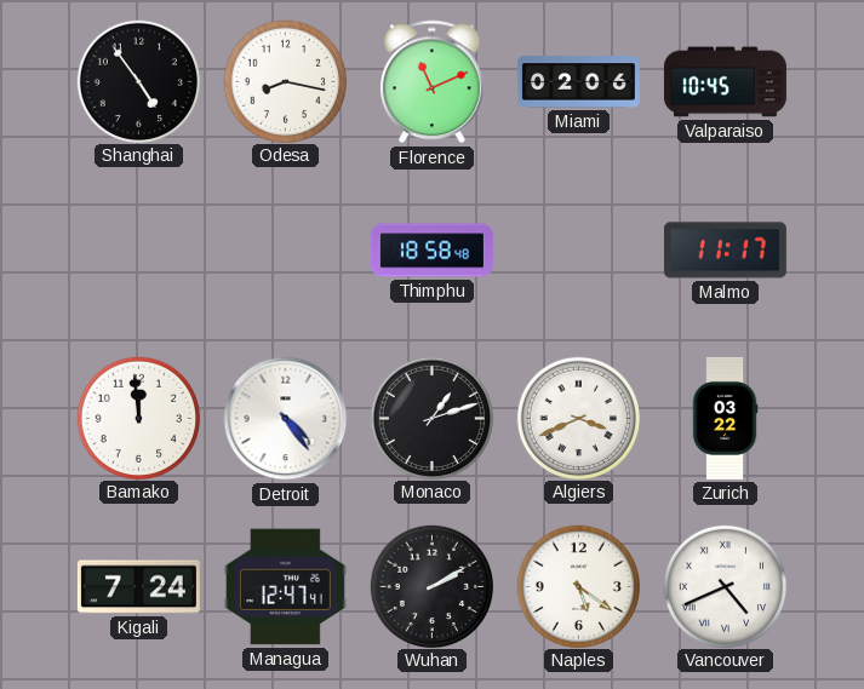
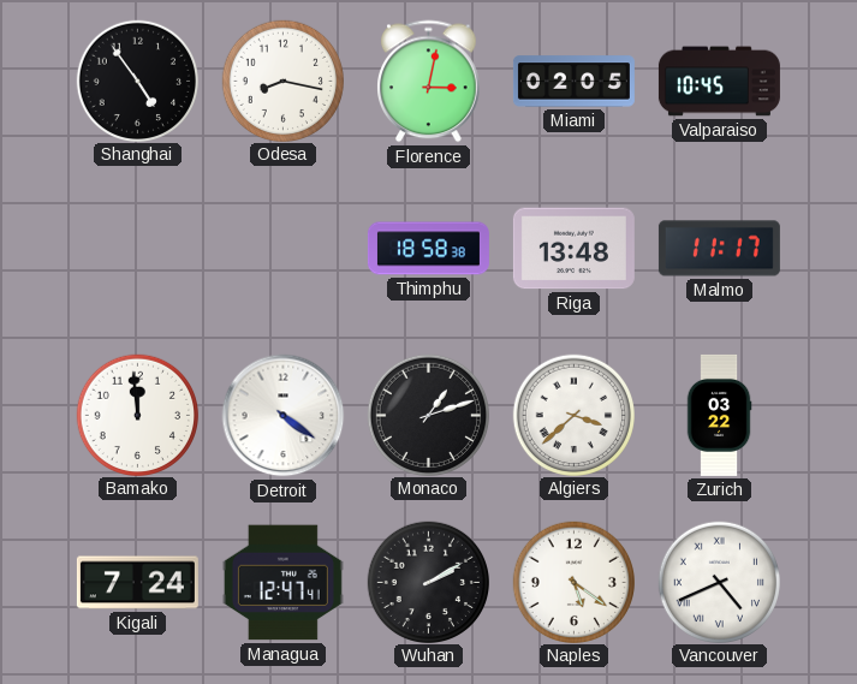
Florence: 11:11 -> 3:02
Miami: 02:06 -> 02:05
Thimphu: 18:58:48 -> 18:58:38
Riga: none -> 13:48
Detroit: 4:24 -> 4:21
Algiers: 3:41 -> 3:38
